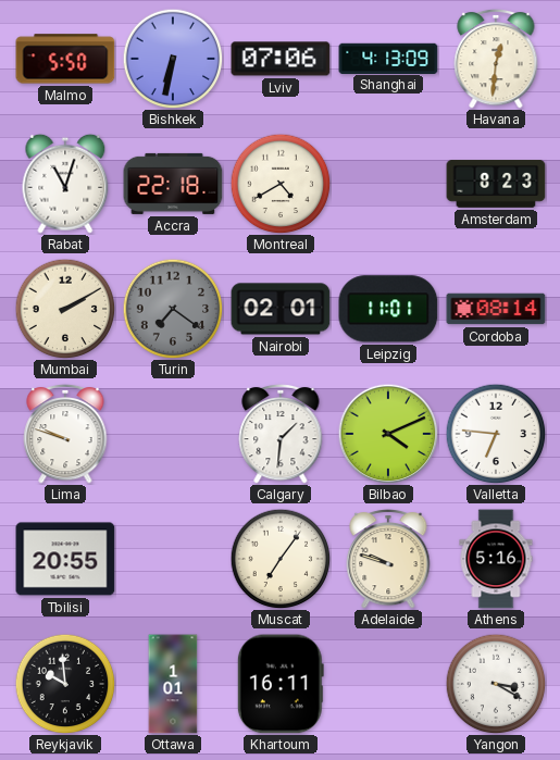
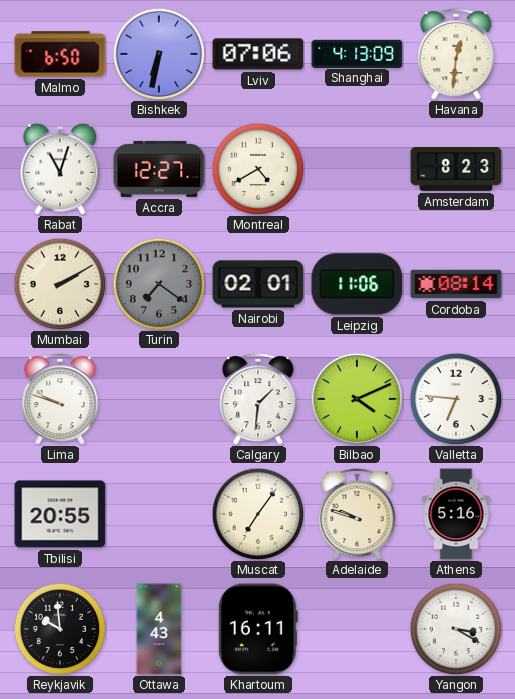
Malmo: 5:50 -> 6:50
Accra: 22:18 -> 12:27
Leipzig: 11:01 -> 11:06
Ottawa: 1:01 -> 4:43
